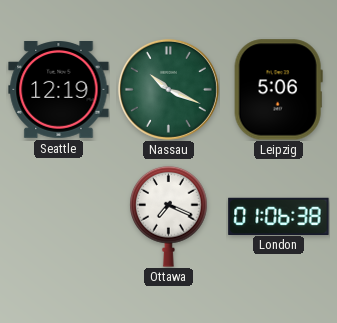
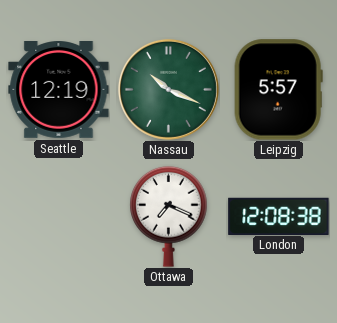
Leipzig: 5:06 -> 5:57
London: 01:06 -> 12:08
